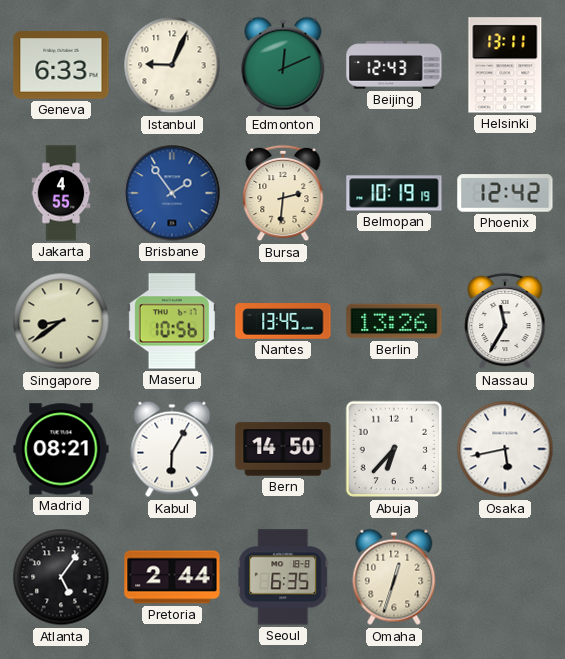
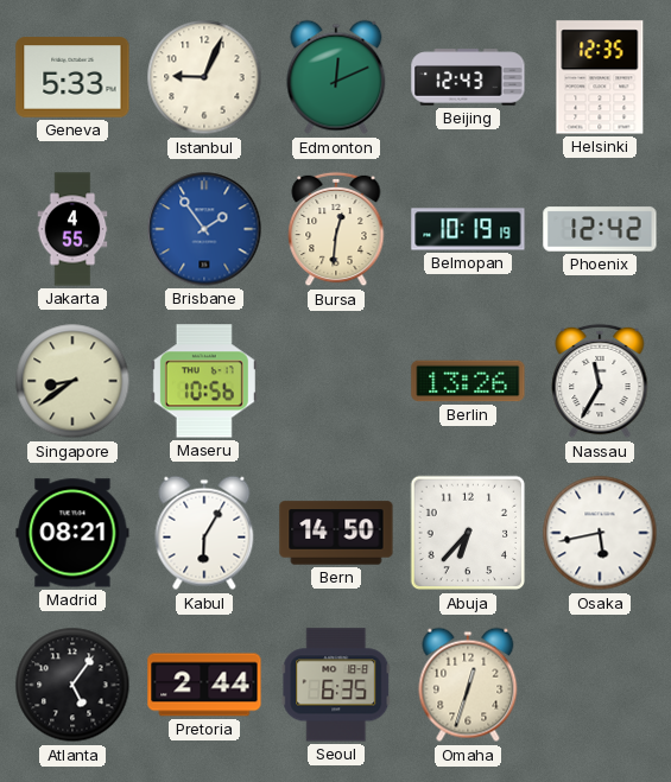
Geneva: 6:33 -> 5:33
Helsinki: 13:11 -> 12:35
Bursa: 2:31 -> 12:31
Nantes: 13:45 -> none
